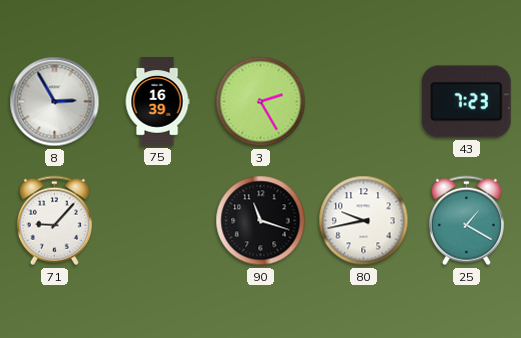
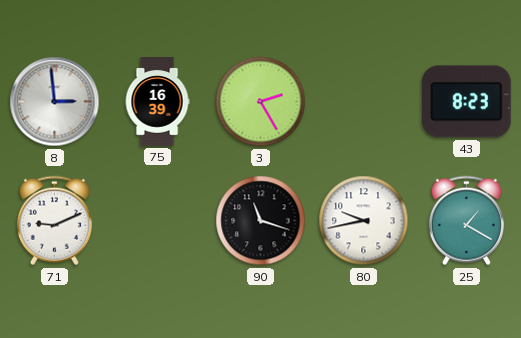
8: 2:55 -> 2:59
43: 7:23 -> 8:23
71: 9:07 -> 9:11
